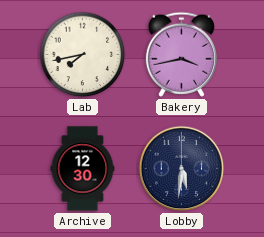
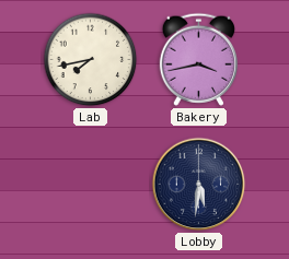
Archive: 12:30 -> none
